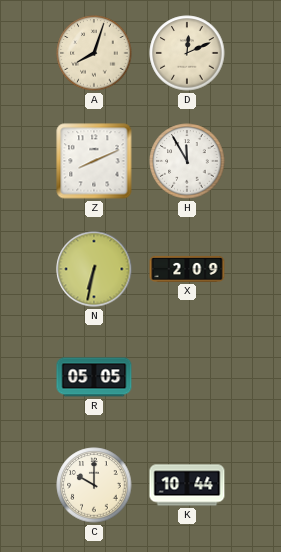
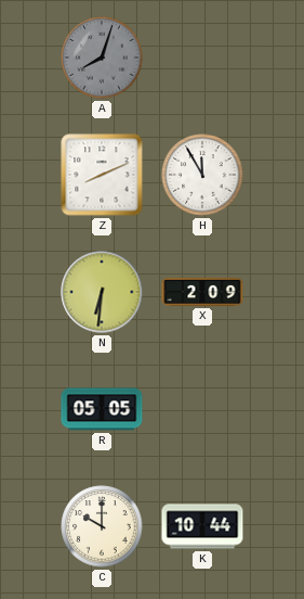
A dial: cream -> grey
D: 12:11 -> none
N: 6:32 -> 6:31
